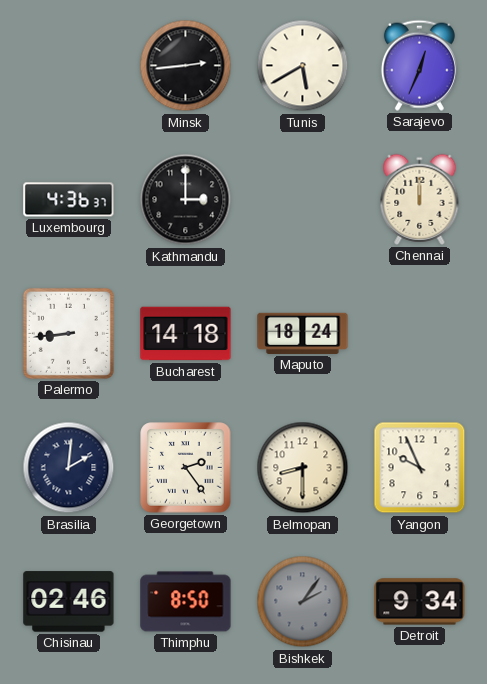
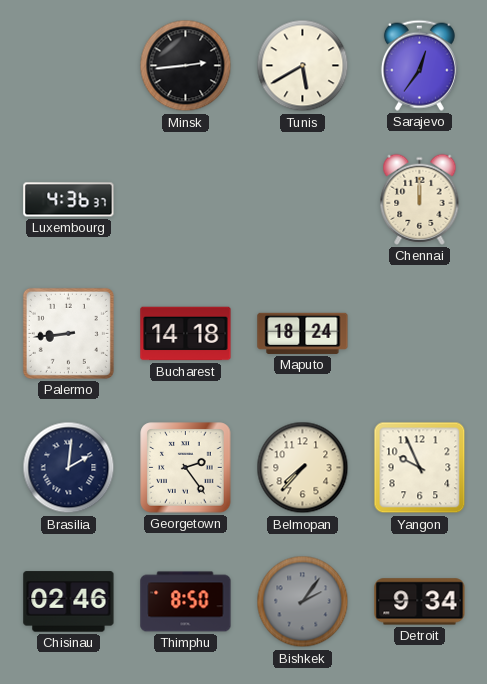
Sarajevo: 12:34 -> 12:36
Kathmandu: 3:00 -> none
Belmopan: 8:30 -> 7:37
